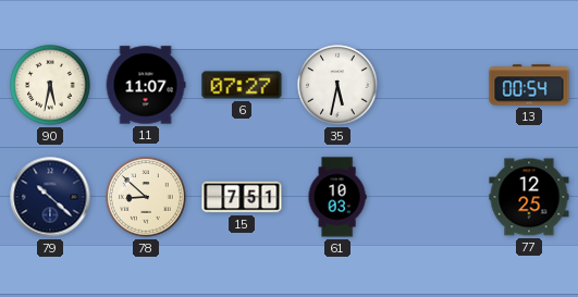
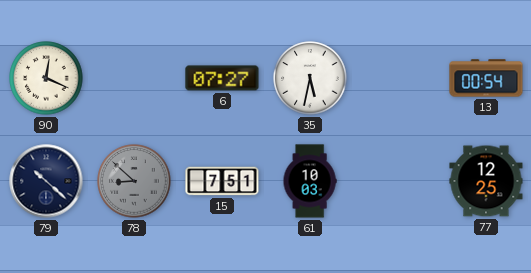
90: 5:32 -> 12:19
11: 11:07 -> none
78 dial: cream -> grey
